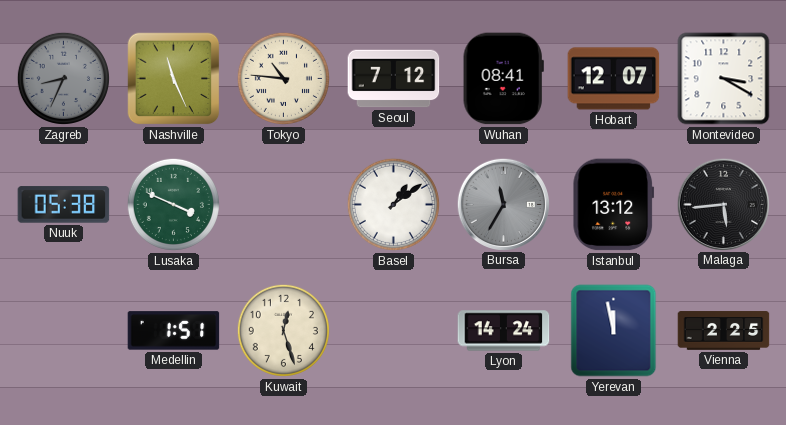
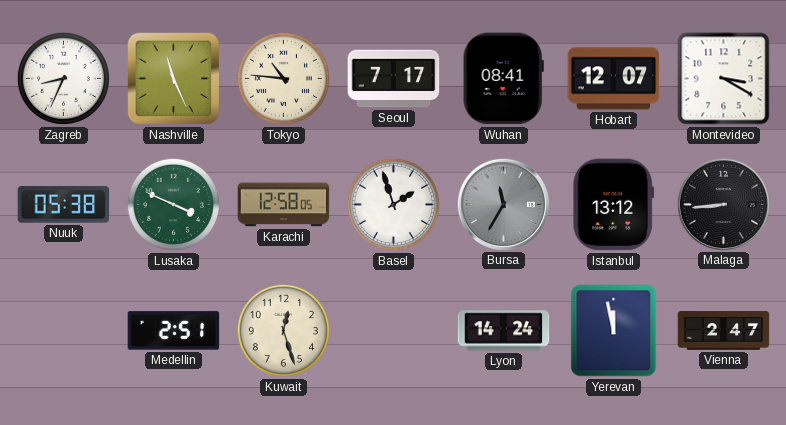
Zagreb dial: grey -> white
Seoul: 7:12 -> 7:17
Karachi: none -> 12:58
Basel: 1:09 -> 1:57
Malaga: 5:44 -> 8:44
Medellin: 1:51 -> 2:51
Vienna: 2:25 -> 2:47
